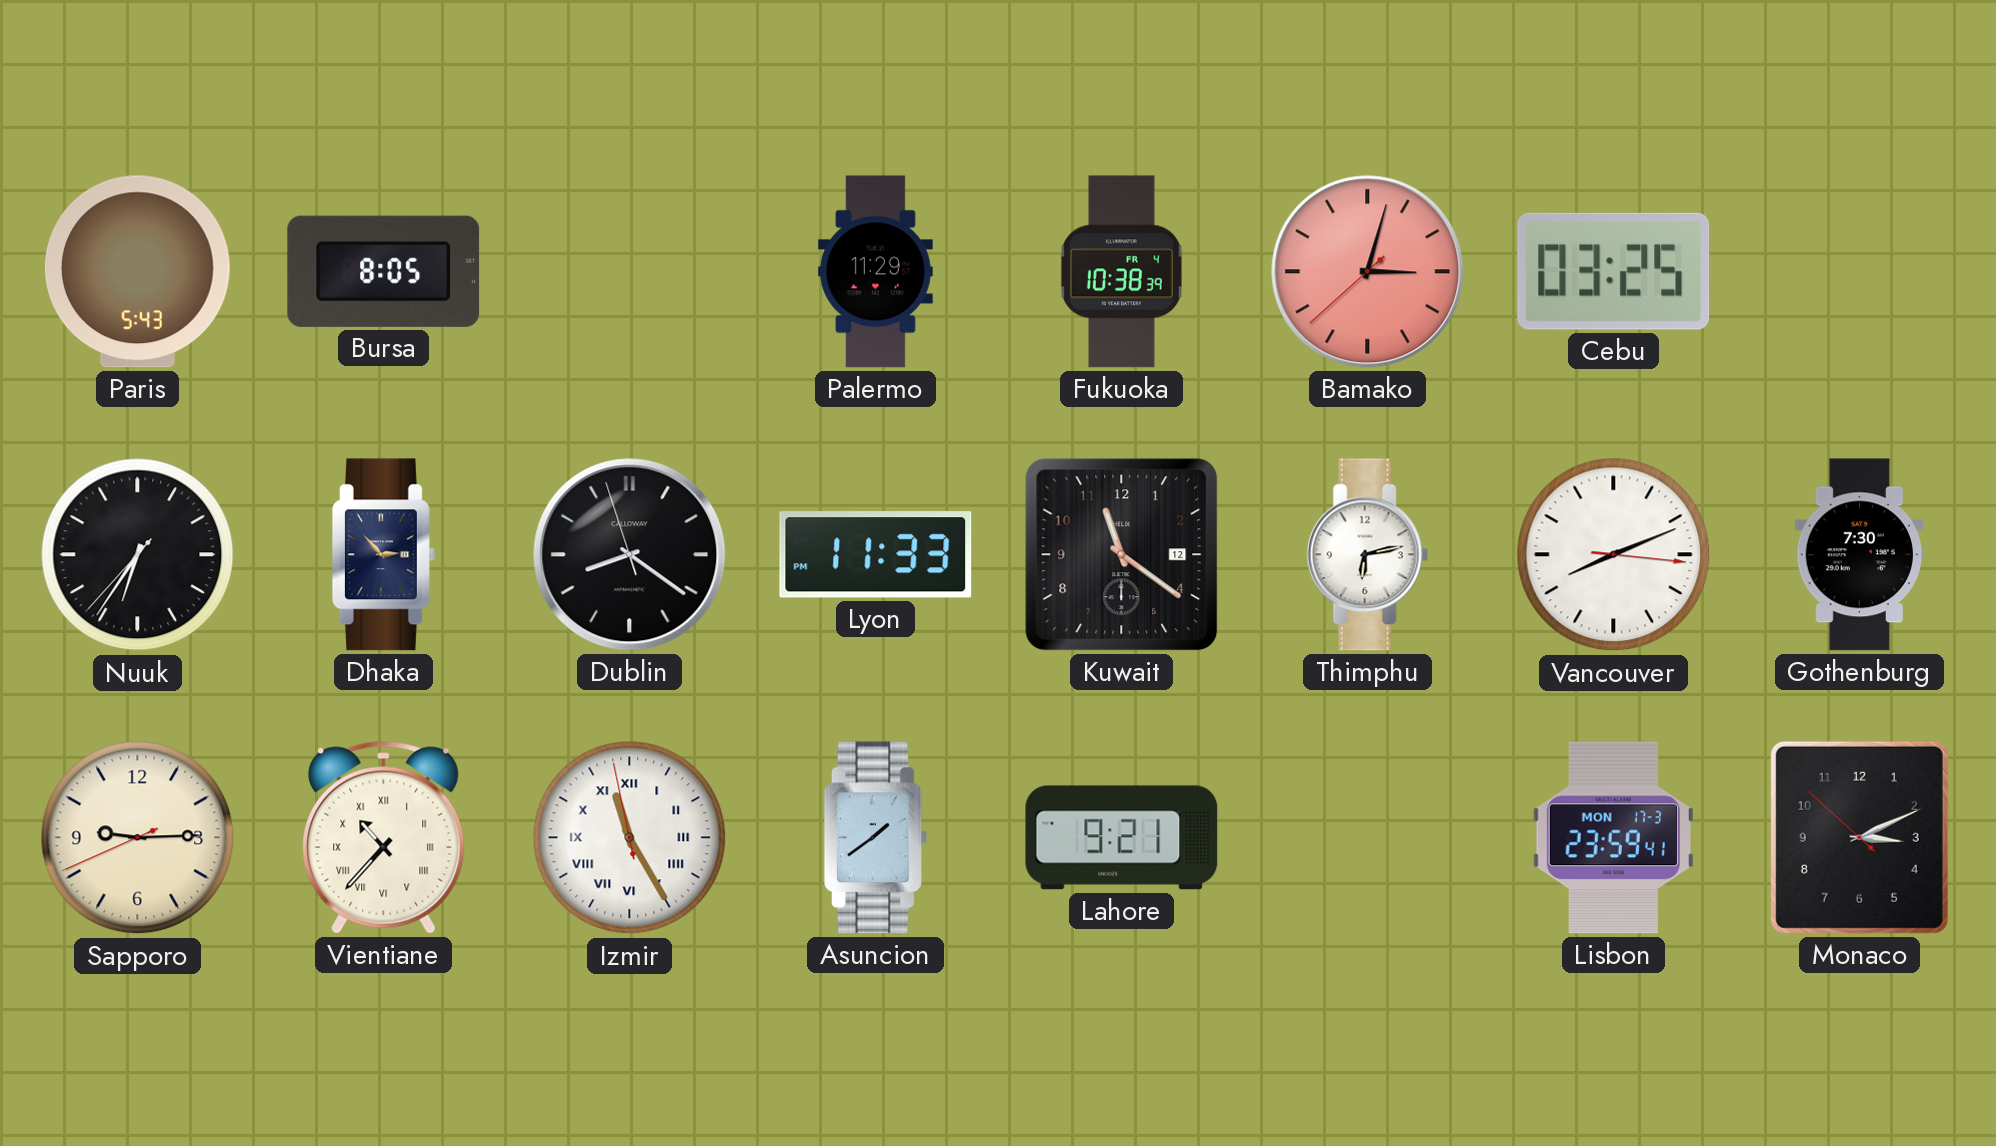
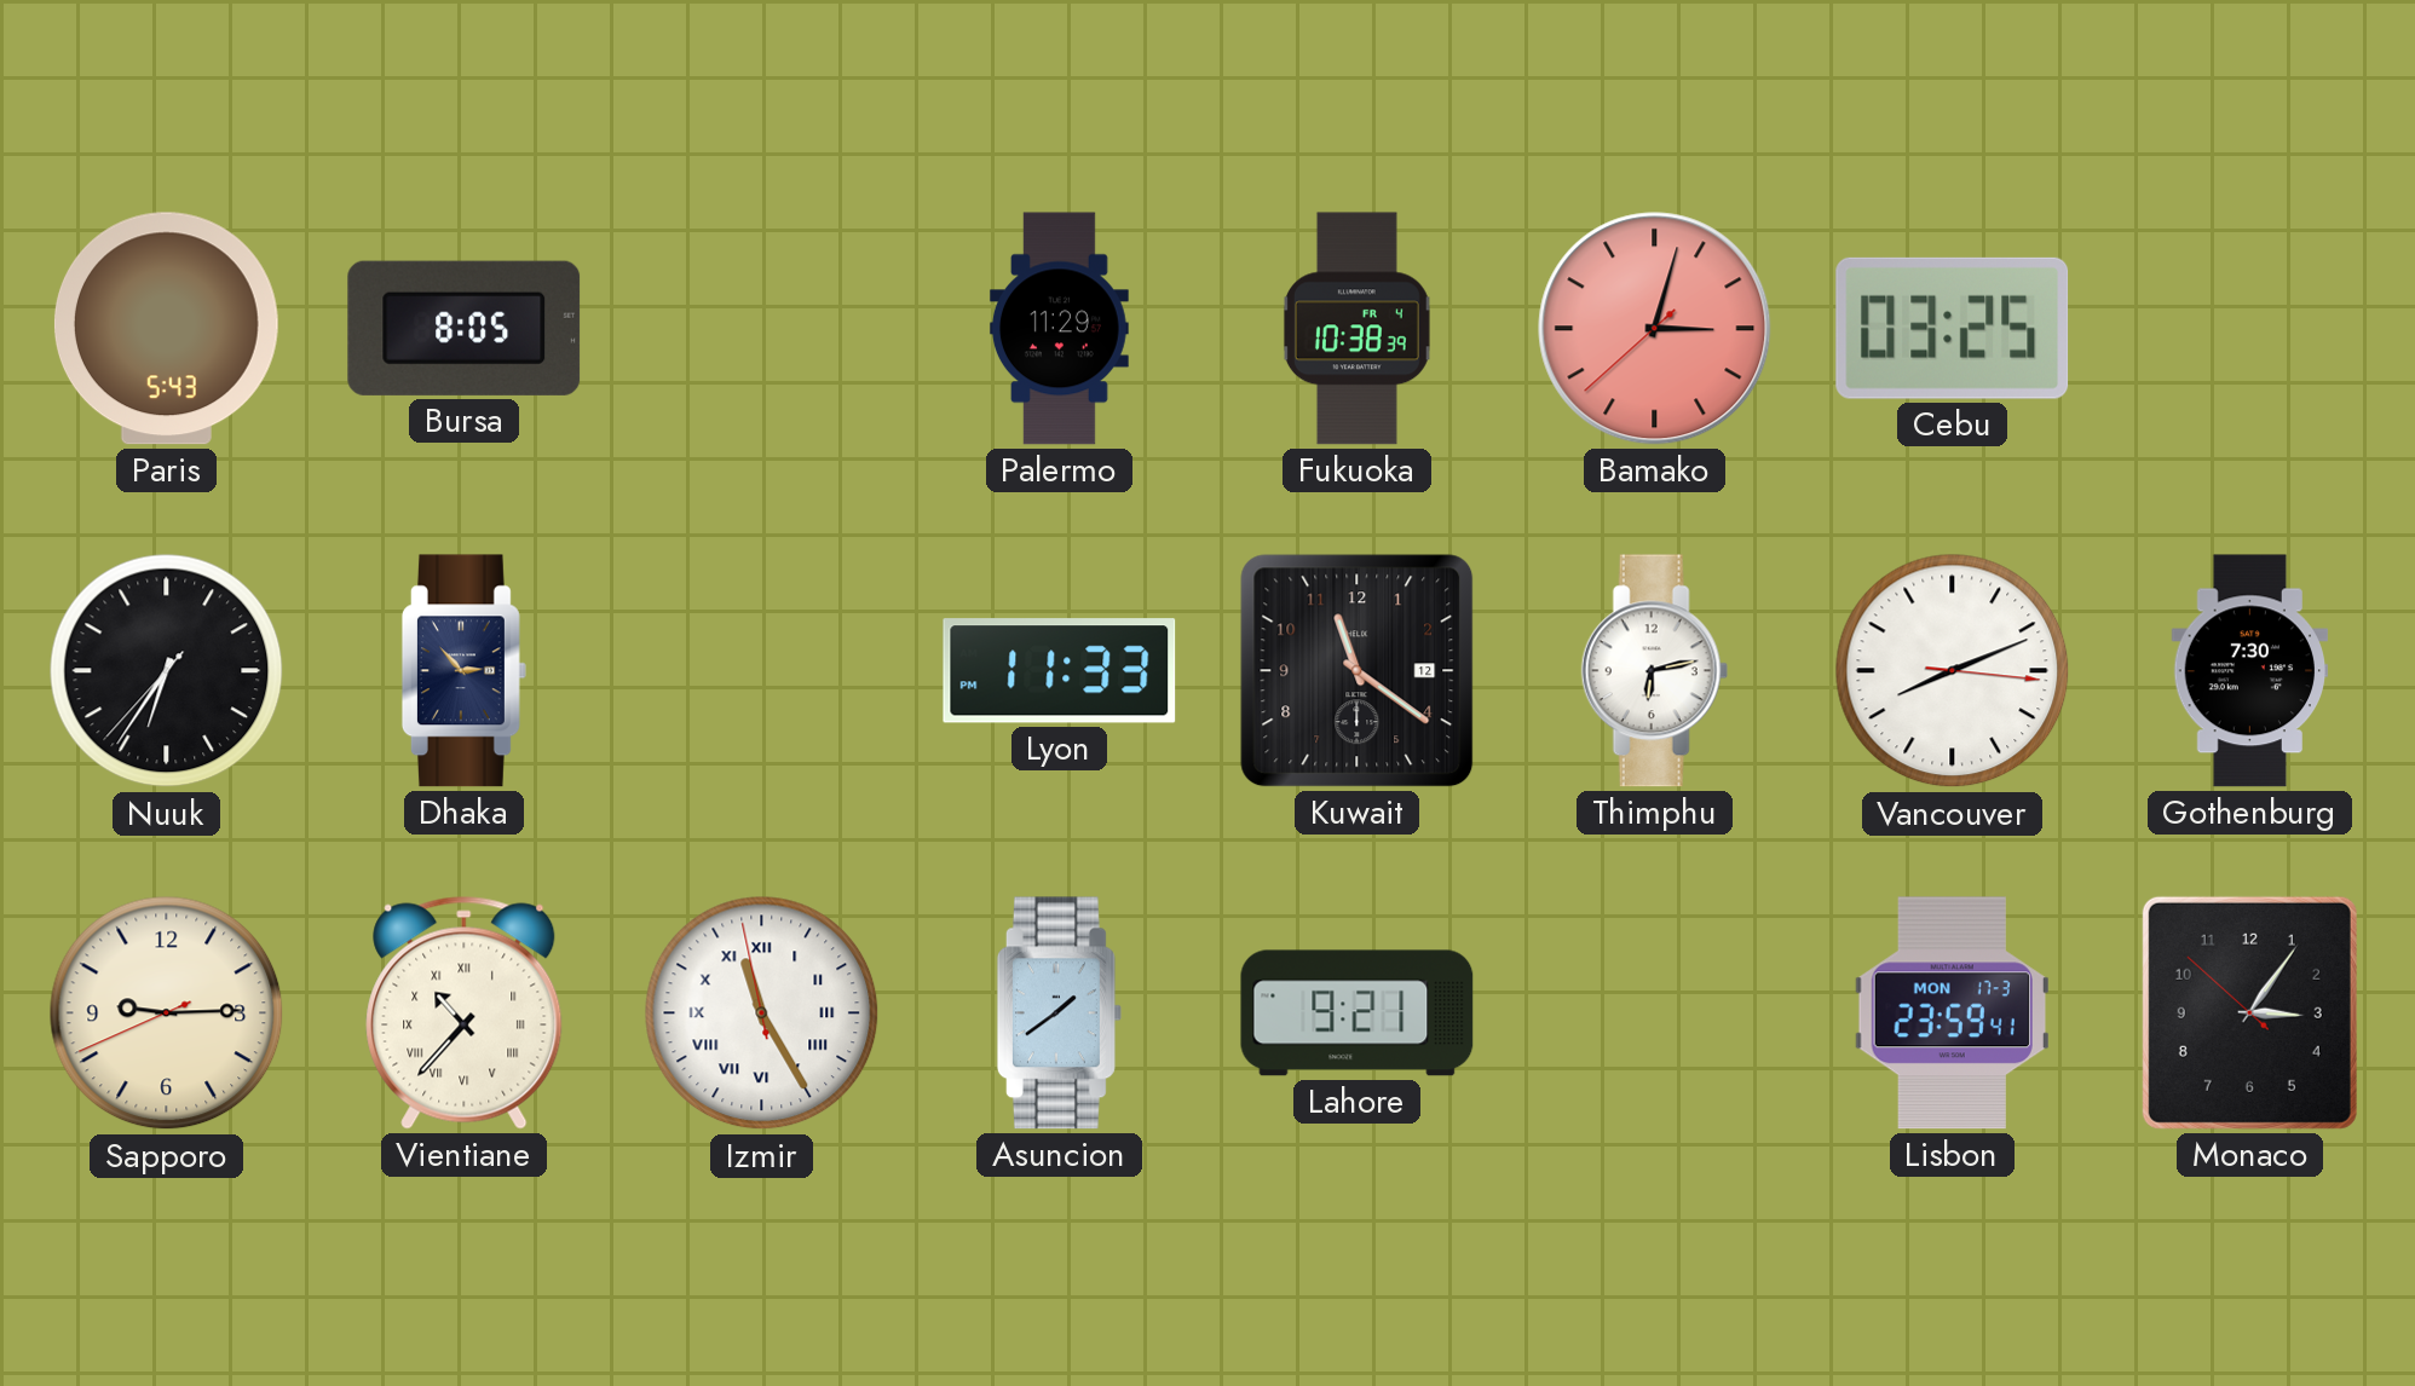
Dublin: 8:20 -> none
Monaco: 3:10 -> 3:05
